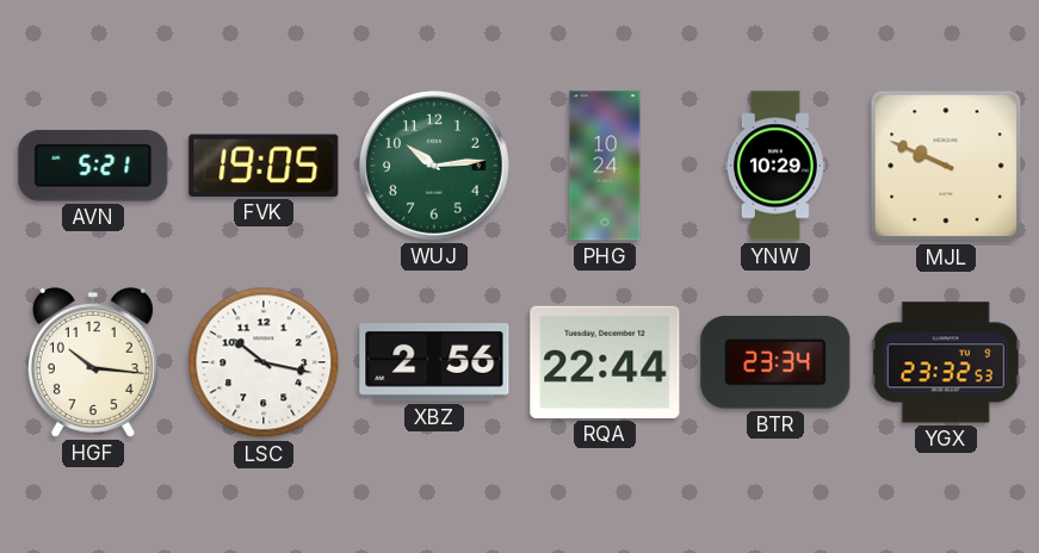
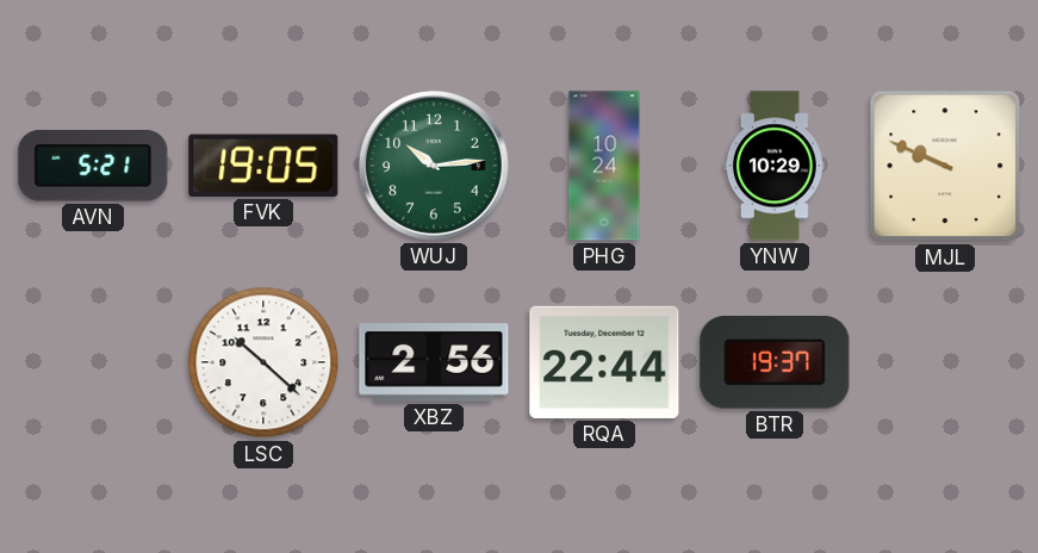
HGF: 10:16 -> none
LSC: 10:17 -> 10:22
BTR: 23:34 -> 19:37
YGX: 23:32 -> none
